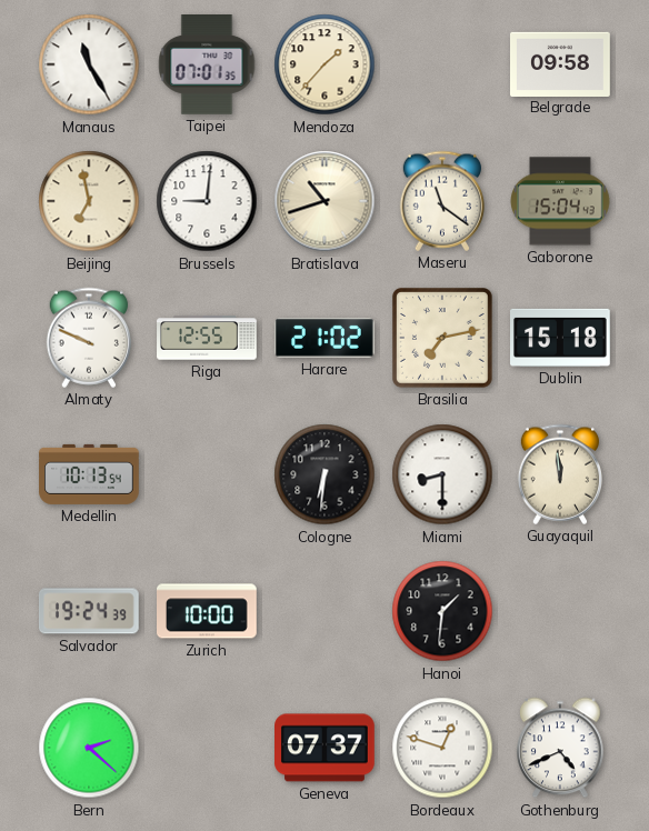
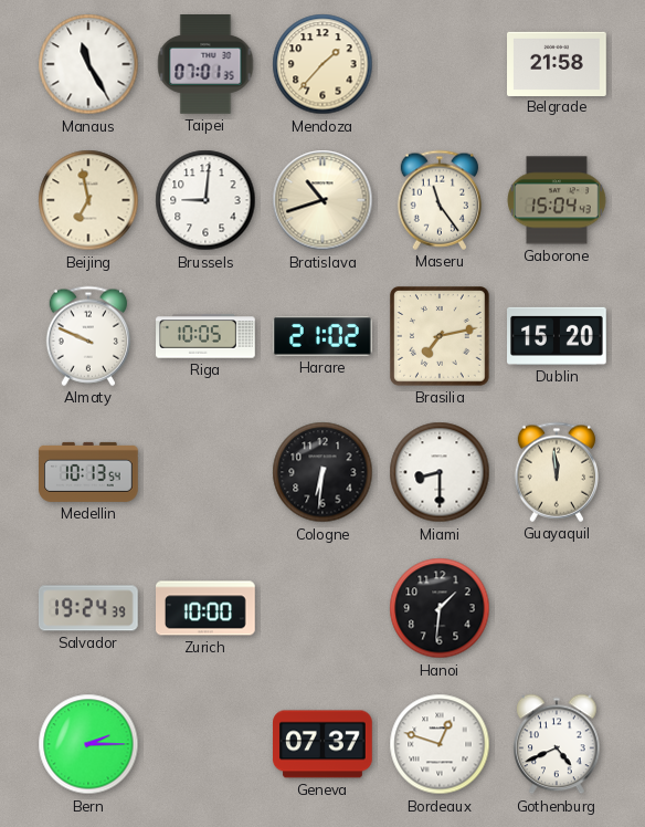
Belgrade: 09:58 -> 21:58
Maseru: 11:21 -> 11:24
Riga: 12:55 -> 10:05
Dublin: 15:18 -> 15:20
Bern: 2:22 -> 2:15
